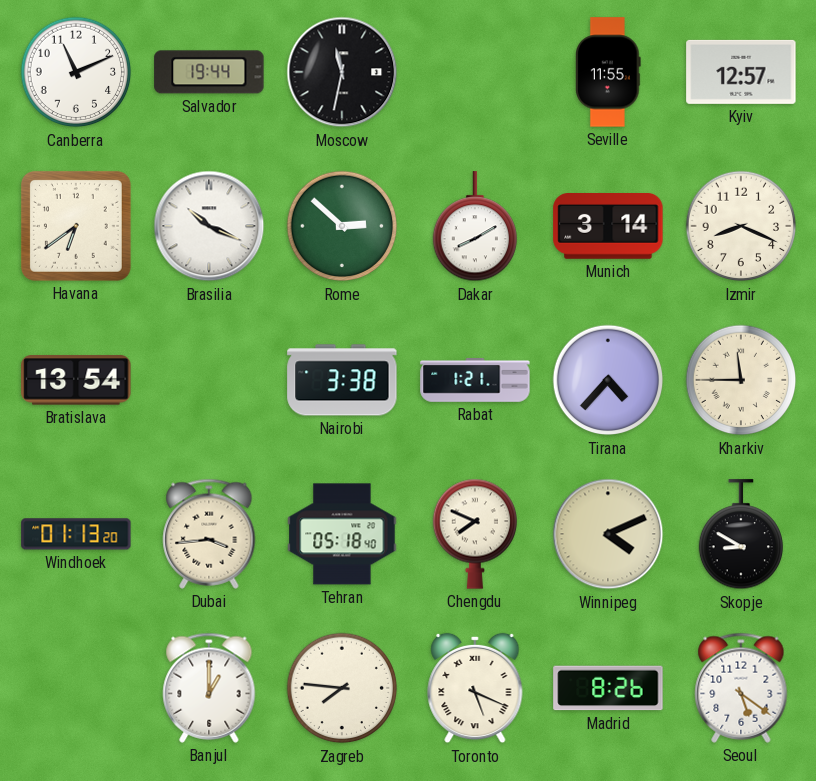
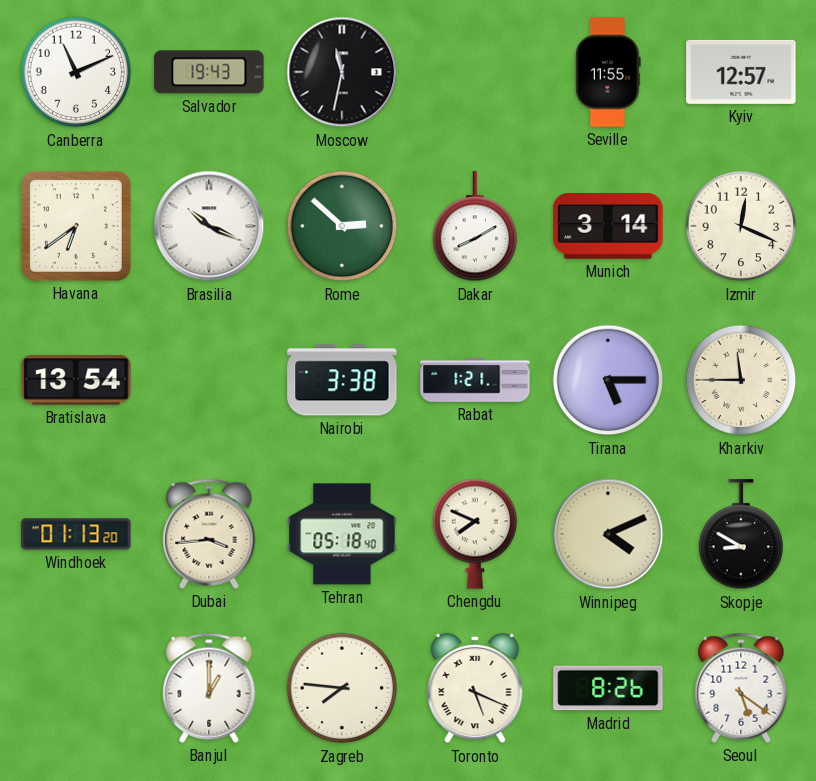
Salvador: 19:44 -> 19:43
Izmir: 8:19 -> 12:19
Tirana: 4:37 -> 5:15
